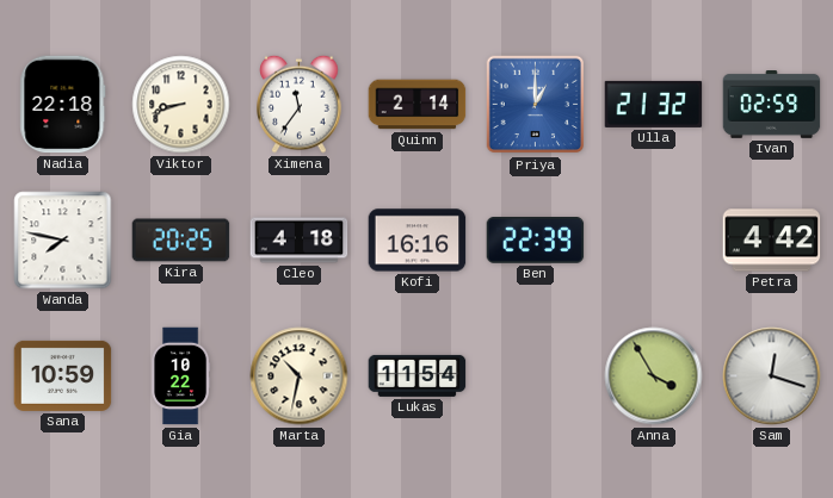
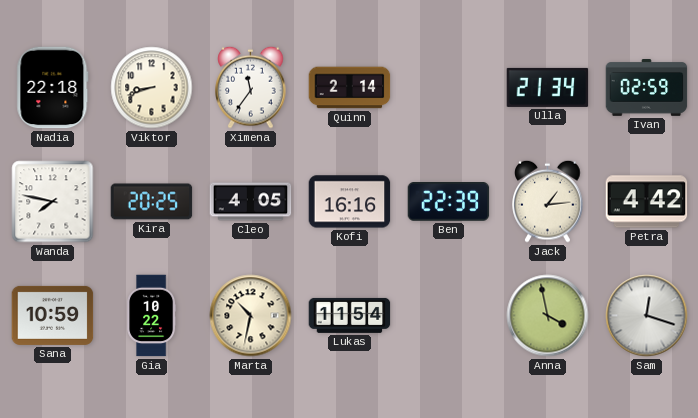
Priya: 1:00 -> none
Ulla: 21:32 -> 21:34
Cleo: 4:18 -> 4:05
Jack: none -> 1:14
Anna: 3:55 -> 3:58
